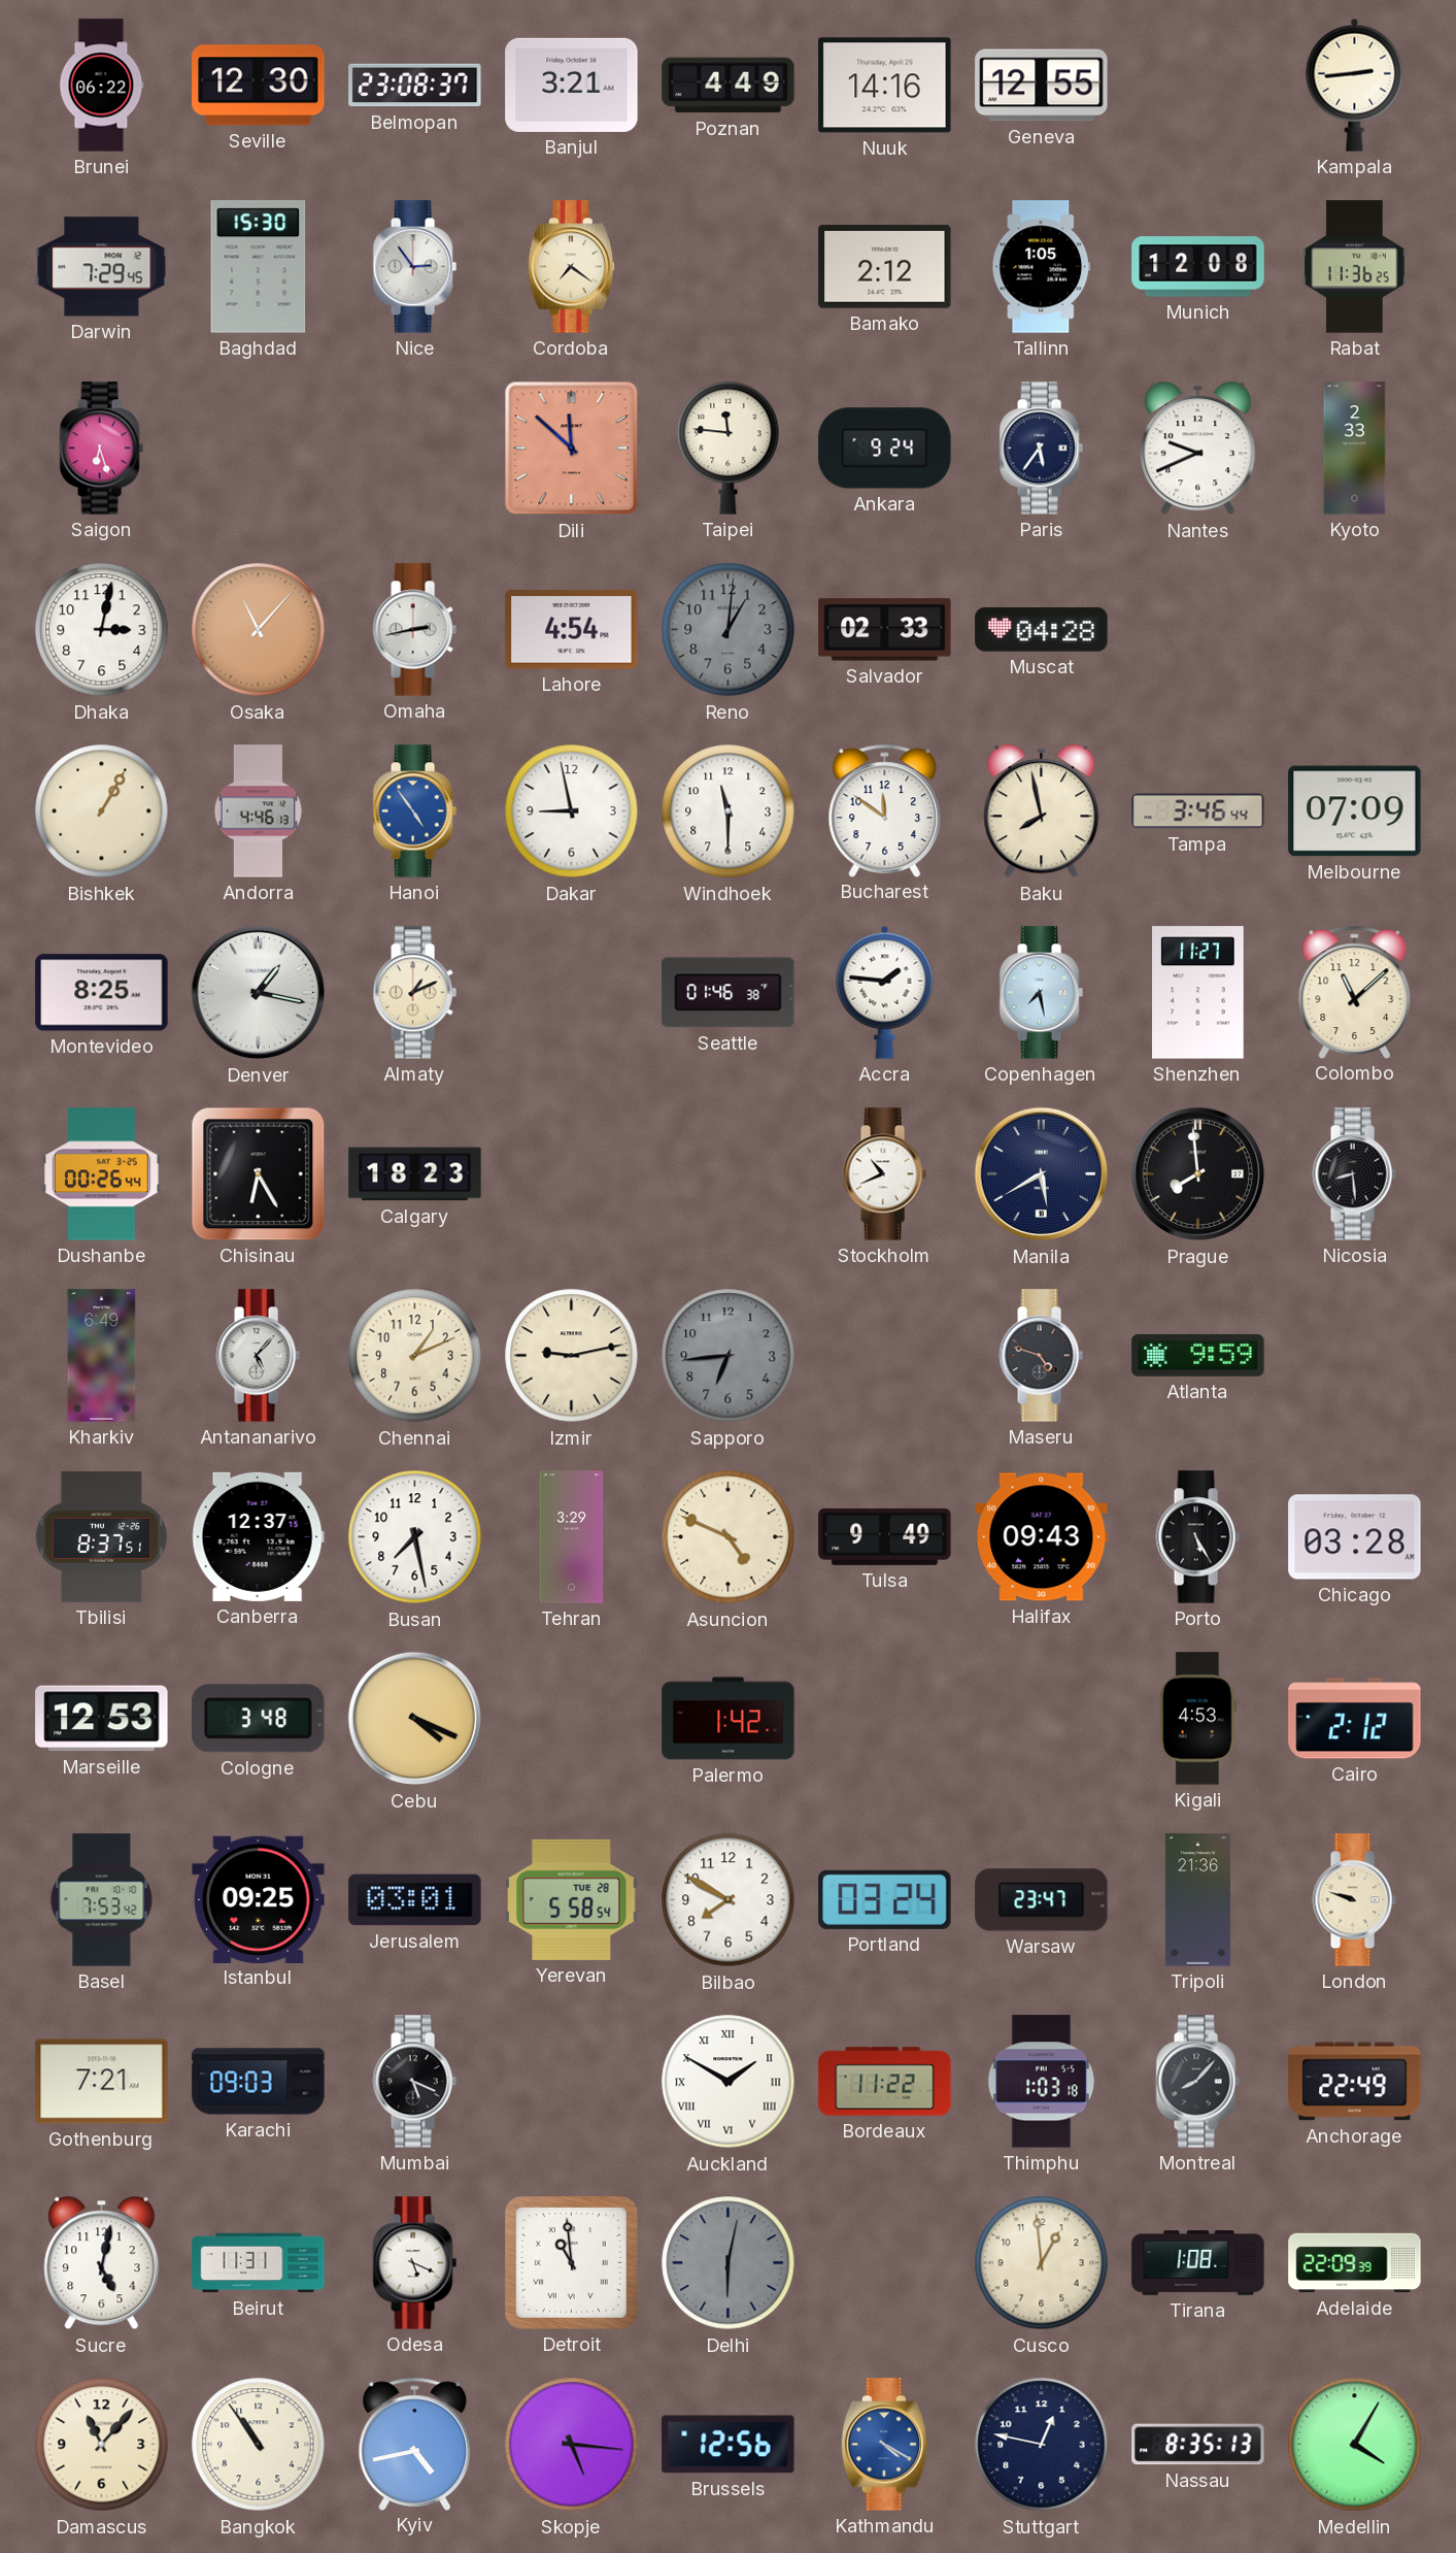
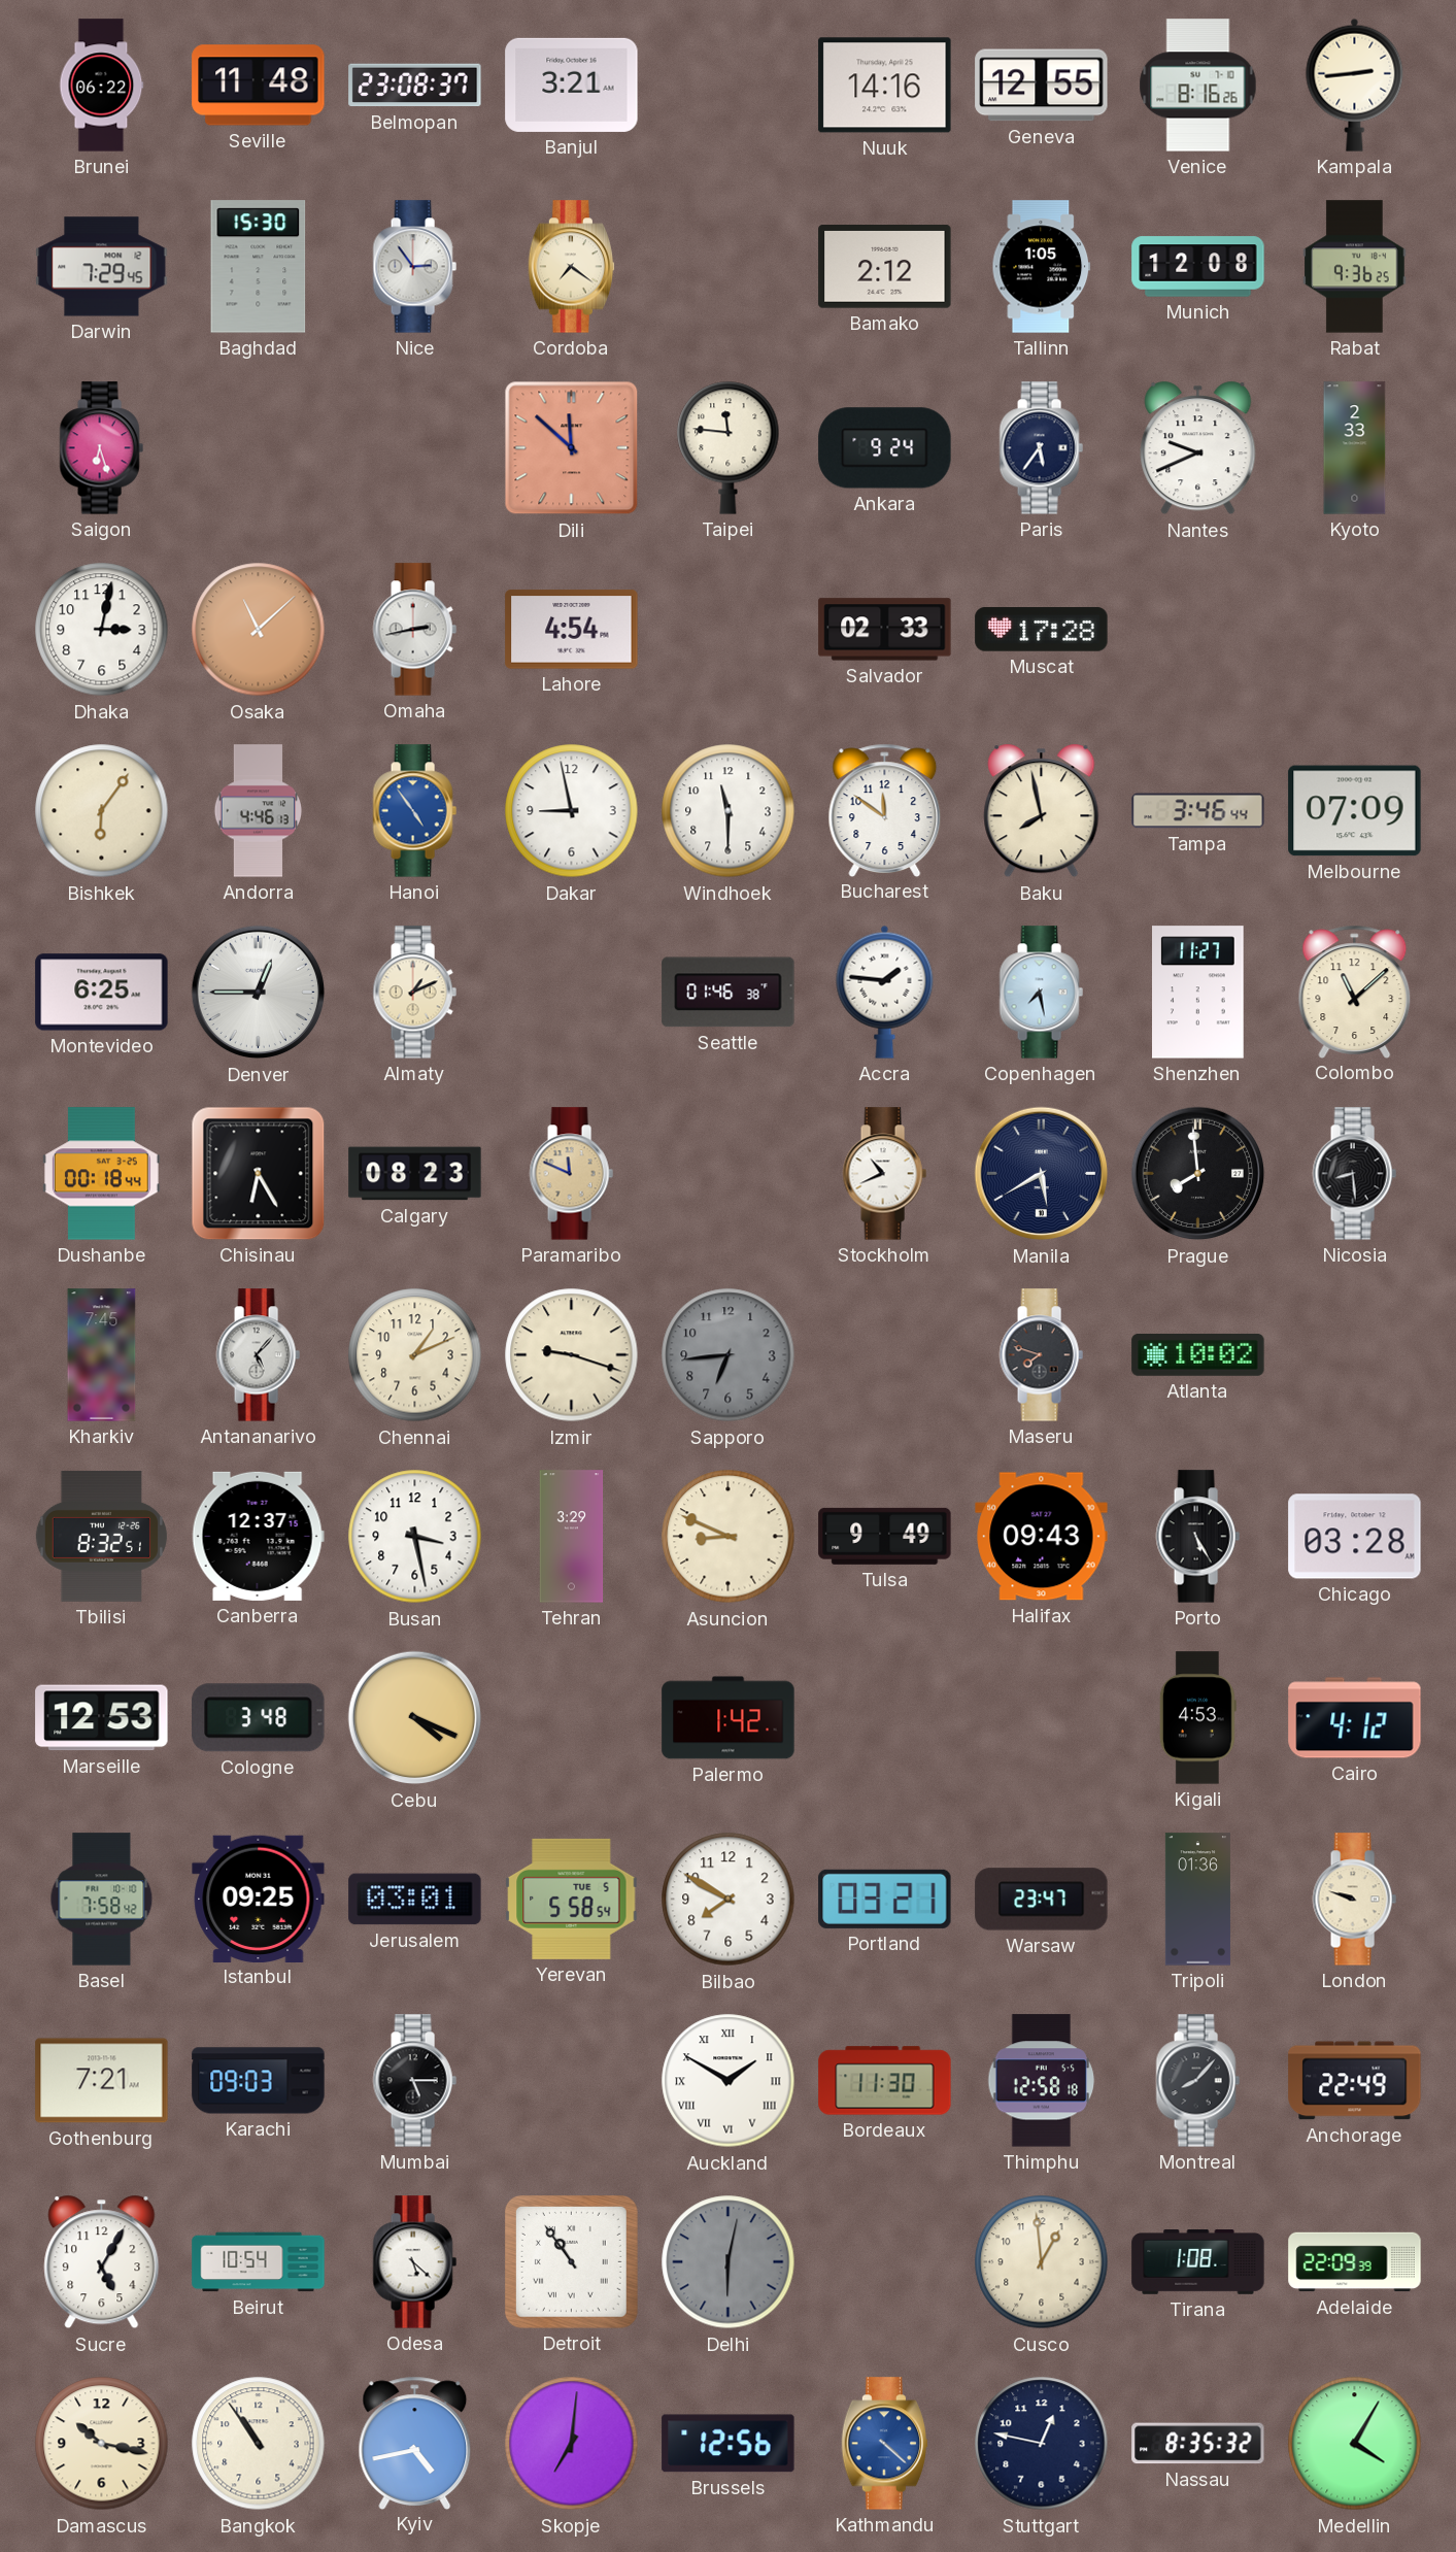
Seville: 12:30 -> 11:48
Poznan: 4:49 -> none
Venice: none -> 8:16
Rabat: 11:36 -> 9:36
Osaka: 11:07 -> 11:08
Reno: 1:01 -> none
Muscat: 04:28 -> 17:28
Bishkek: 1:05 -> 6:06
Montevideo: 8:25 -> 6:25
Denver: 1:17 -> 12:45
Dushanbe: 00:26 -> 00:18
Calgary: 18:23 -> 08:23
Paramaribo: none -> 11:49
Kharkiv: 6:49 -> 7:45
Izmir: 9:13 -> 9:18
Maseru: 4:48 -> 7:48
Atlanta: 9:59 -> 10:02
Tbilisi: 8:37 -> 8:32
Busan: 7:28 -> 3:28
Asuncion: 4:49 -> 8:49
Cairo: 2:12 -> 4:12
Basel: 7:53 -> 7:58
Yerevan date: TUE 28 -> TUE 5
Portland: 03:24 -> 03:21
Tripoli: 21:36 -> 01:36
Mumbai: 5:19 -> 5:15
Bordeaux: 11:22 -> 11:30
Thimphu: 1:03 -> 12:58
Sucre: 5:02 -> 5:05
Beirut: 11:31 -> 10:54
Odesa: 5:19 -> 5:22
Detroit: 10:59 -> 10:54
Damascus: 11:07 -> 10:17
Skopje: 5:16 -> 7:01
Kathmandu: 4:20 -> 4:22
Nassau: 8:35:13 -> 8:35:32
